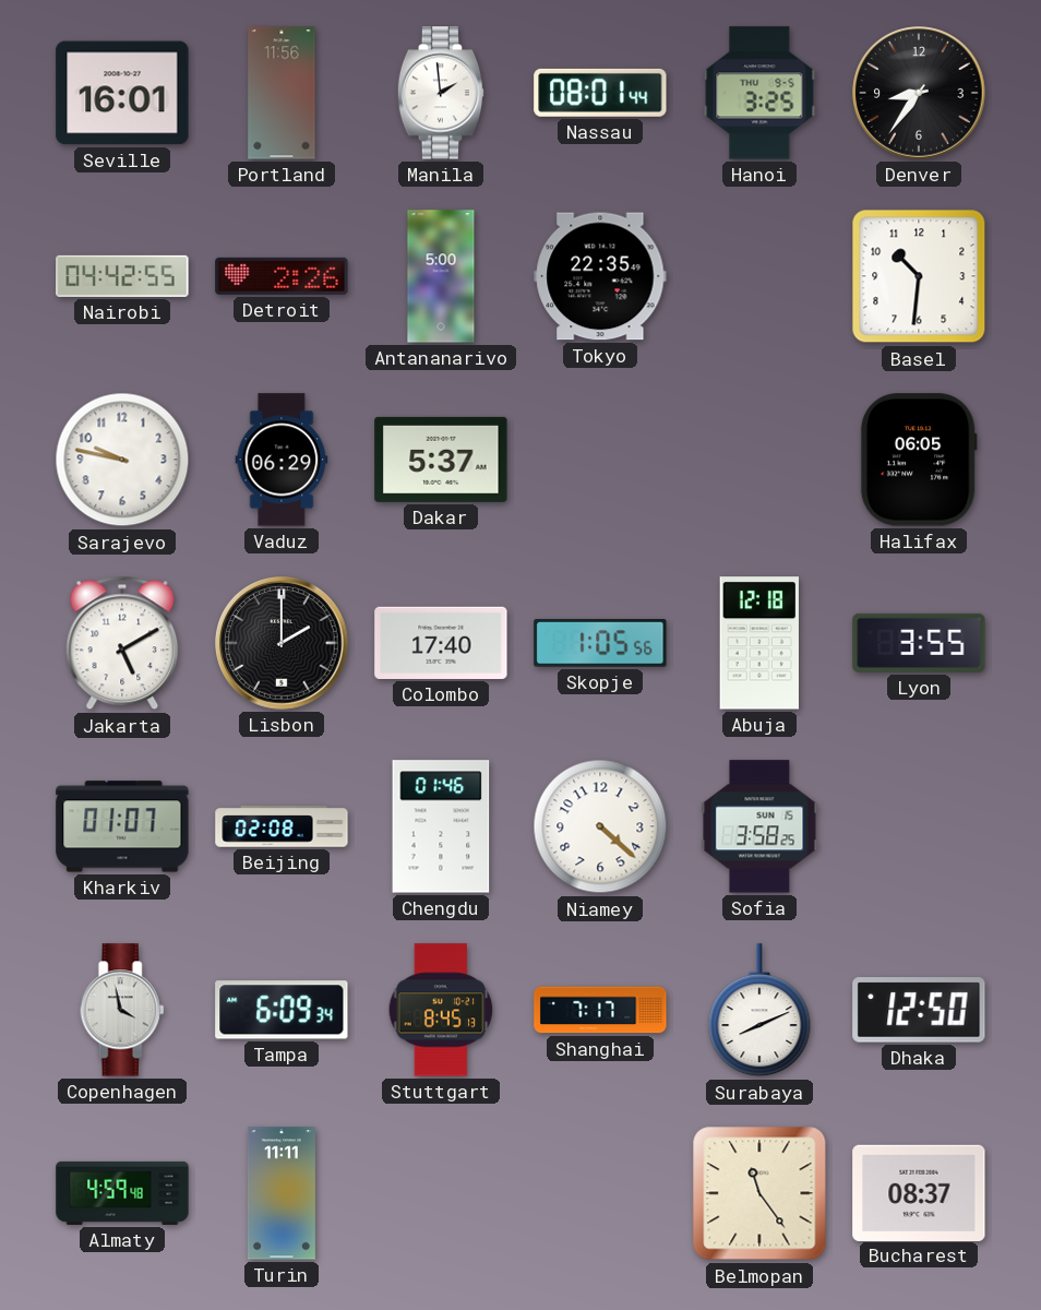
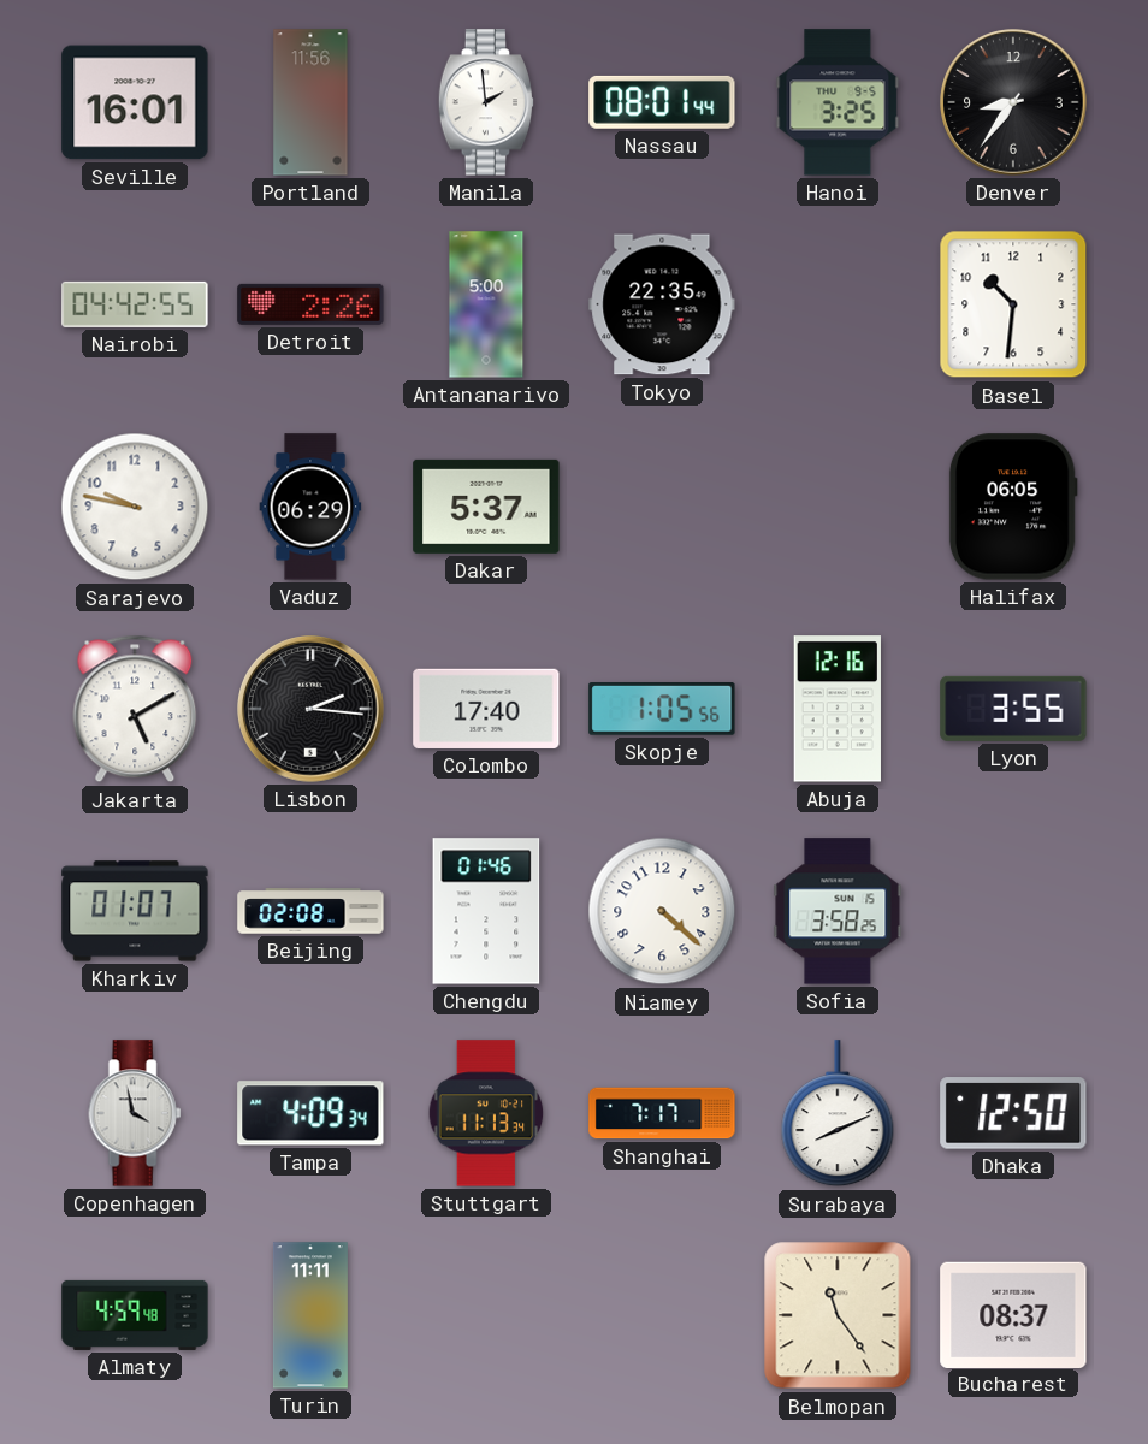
Lisbon: 2:00 -> 2:16
Abuja: 12:18 -> 12:16
Tampa: 6:09 -> 4:09
Stuttgart: 8:45 -> 11:13
